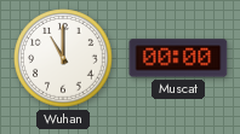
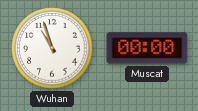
Wuhan: 11:00 -> 10:57
